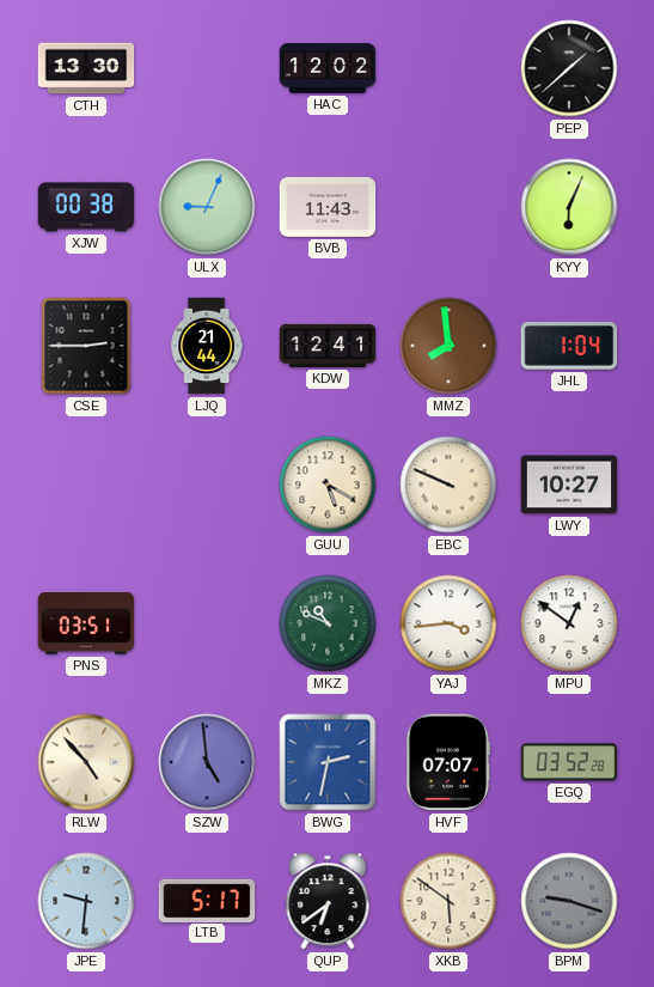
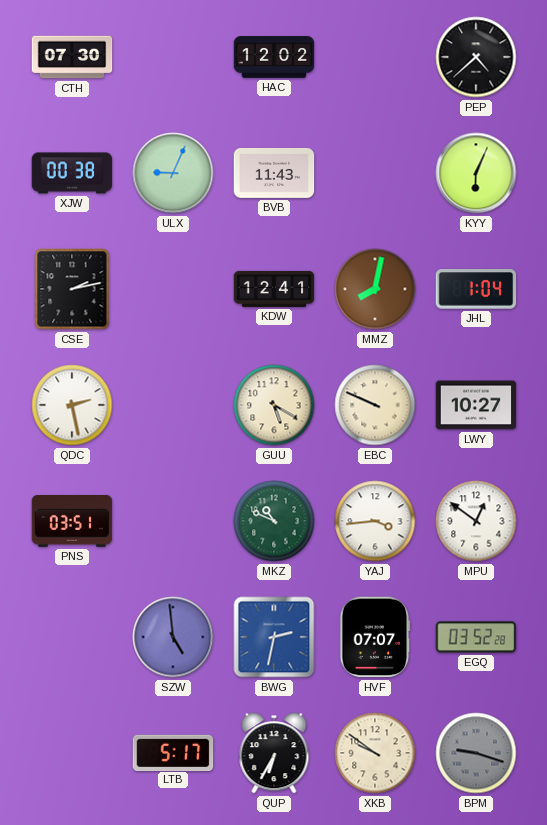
CTH: 13:30 -> 07:30
PEP: 1:38 -> 4:38
CSE: 2:45 -> 2:13
LJQ: 21:44 -> none
MMZ: 7:59 -> 8:02
QDC: none -> 2:28
RLW: 4:53 -> none
JPE: 9:31 -> none
QUP: 6:39 -> 6:35
XKB: 5:51 -> 9:51
